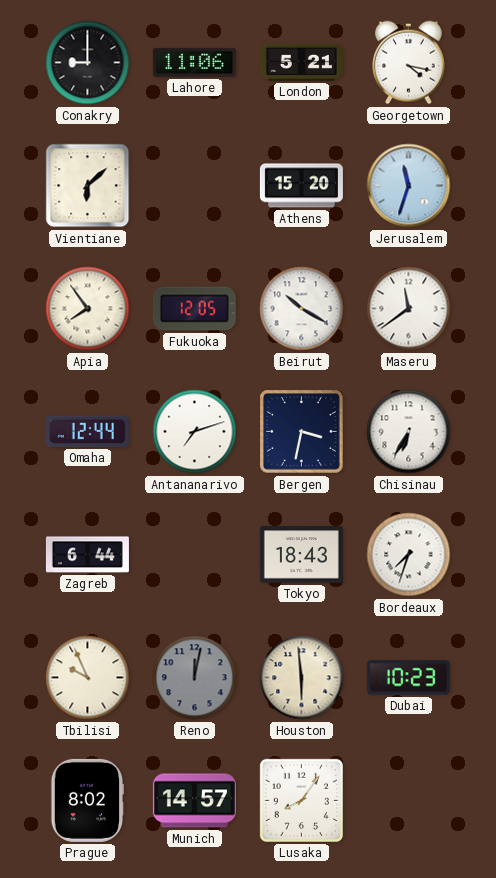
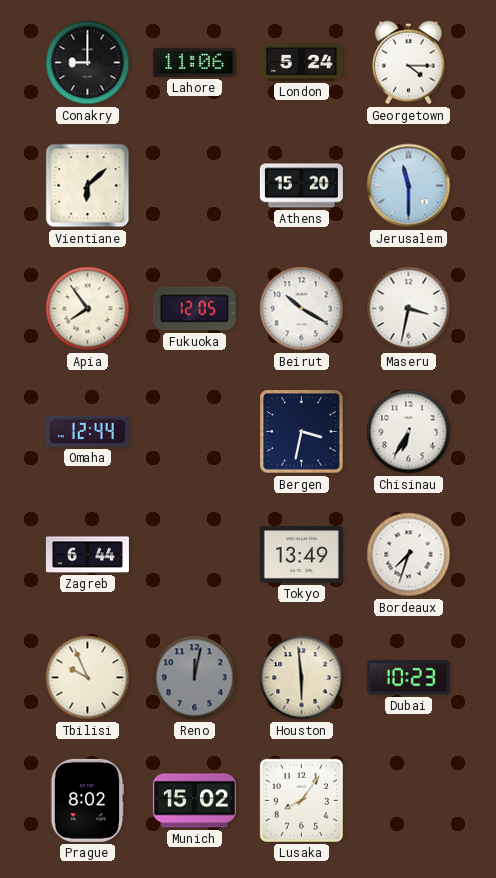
London: 5:21 -> 5:24
Georgetown: 4:17 -> 4:15
Jerusalem: 11:33 -> 11:30
Maseru: 11:39 -> 3:32
Antananarivo: 7:12 -> none
Tokyo: 18:43 -> 13:49
Munich: 14:57 -> 15:02
